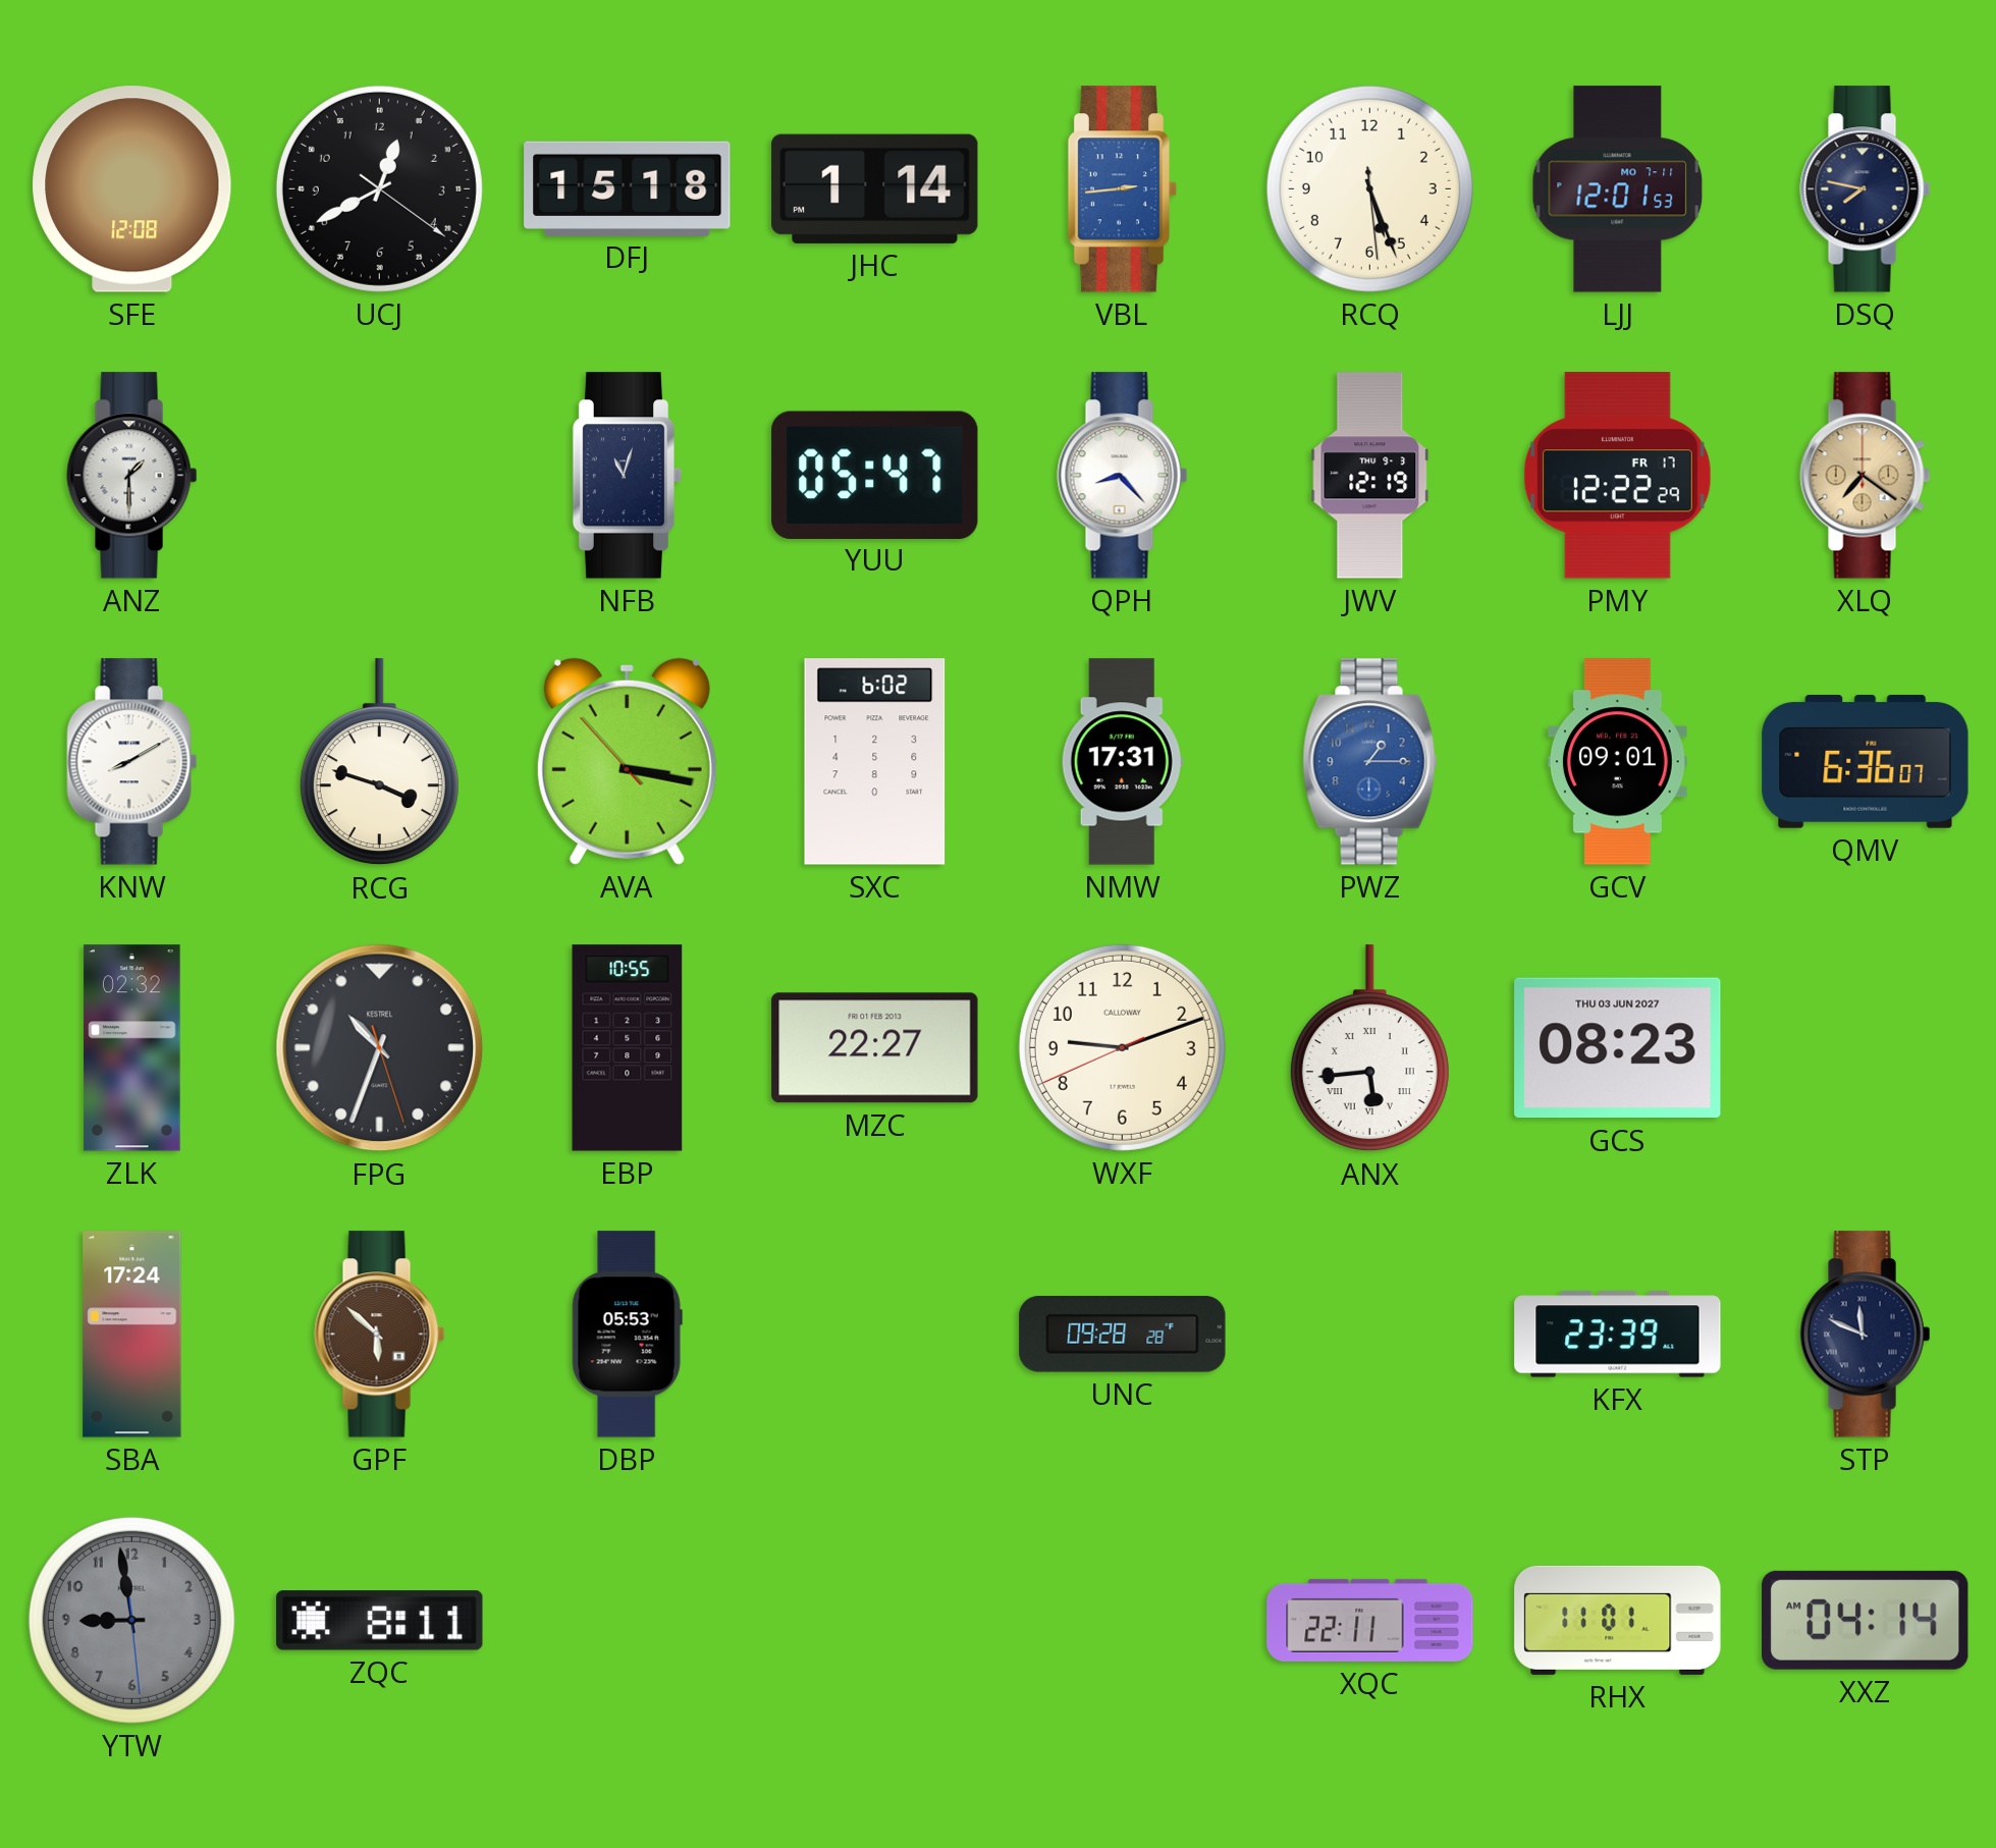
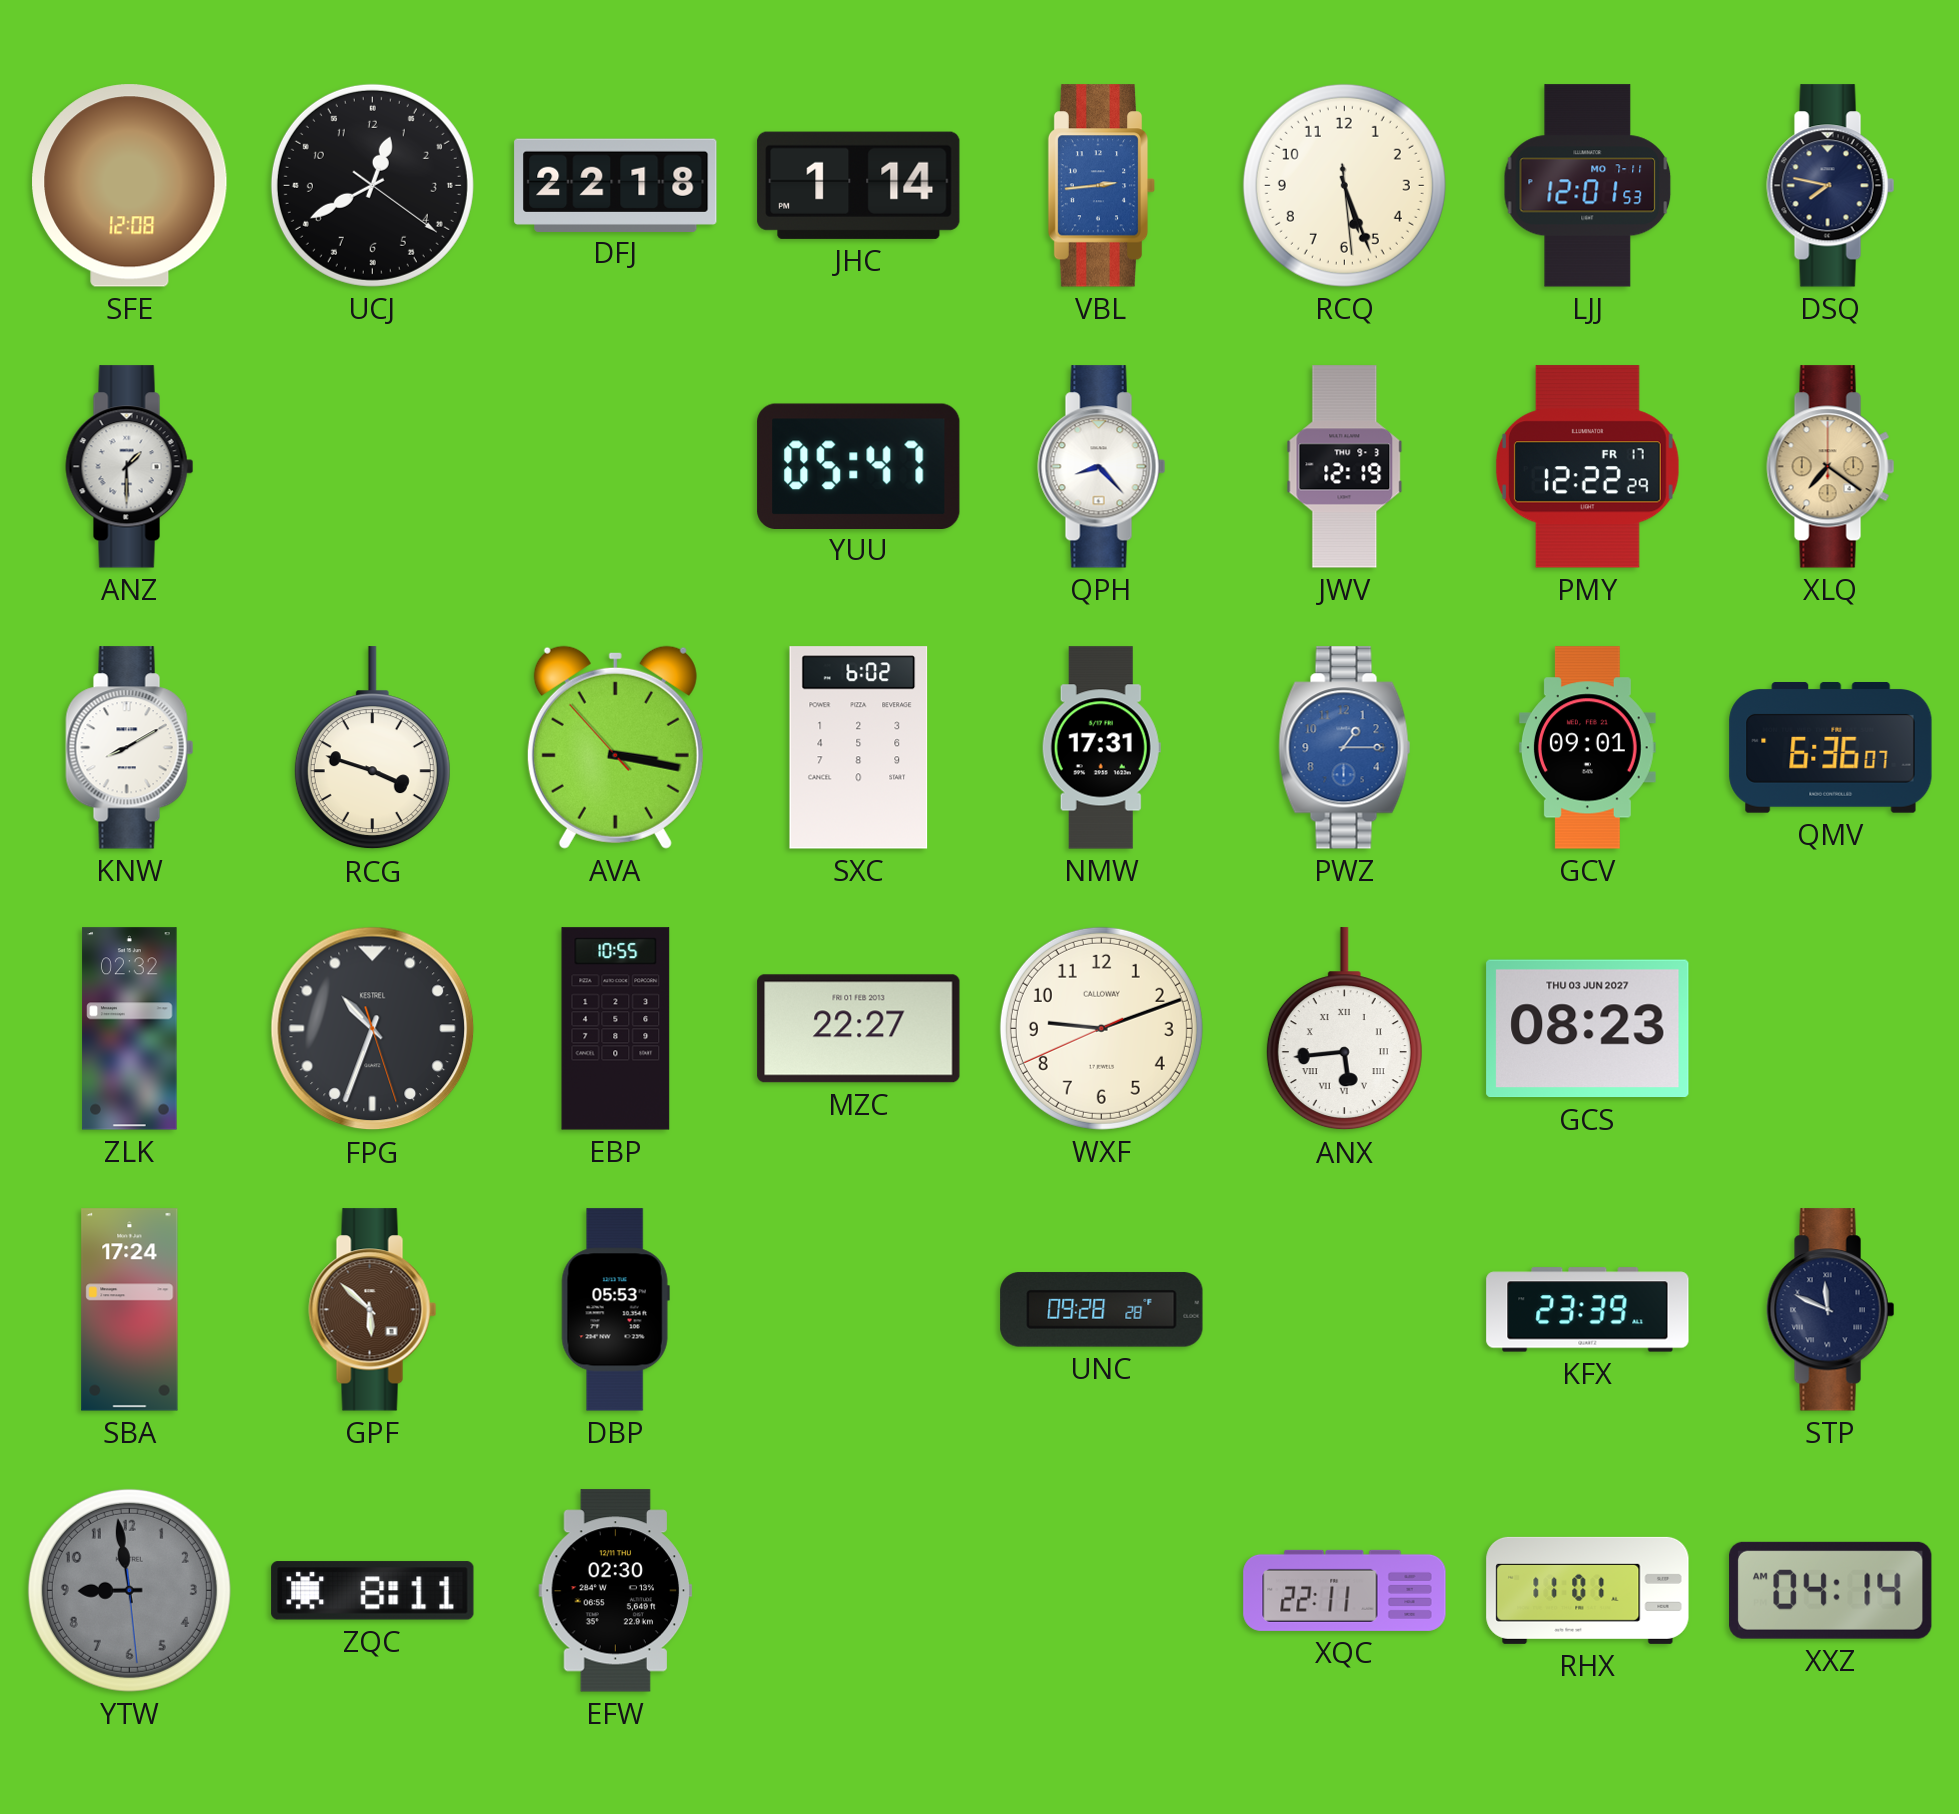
DFJ: 15:18 -> 22:18
NFB: 11:03 -> none
EFW: none -> 02:30
